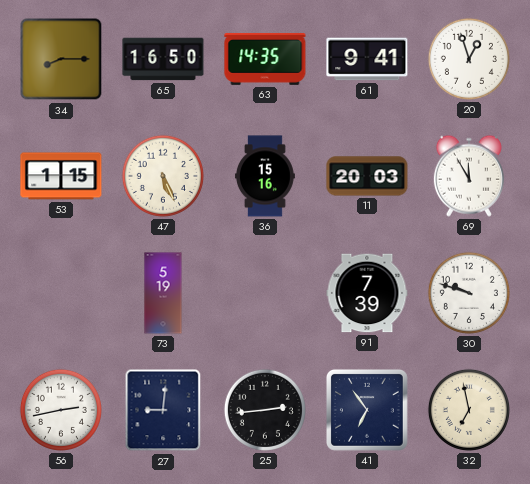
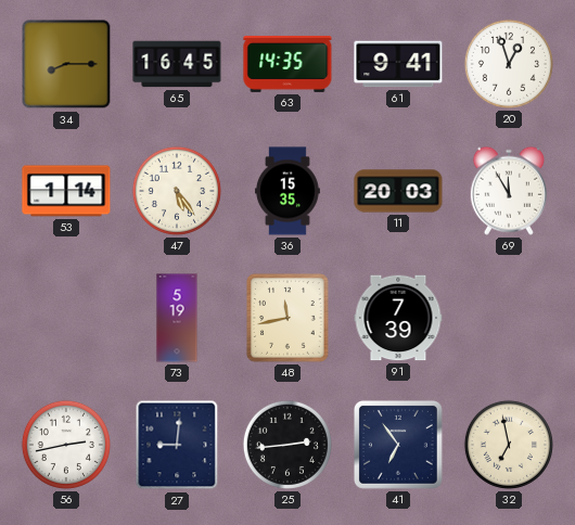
65: 16:50 -> 16:45
53: 1:15 -> 1:14
47: 5:26 -> 5:24
36: 15:16 -> 15:35
48: none -> 11:43
30: 9:48 -> none
